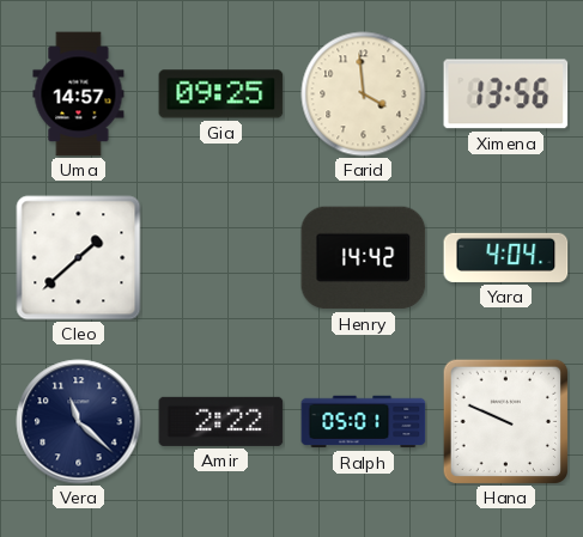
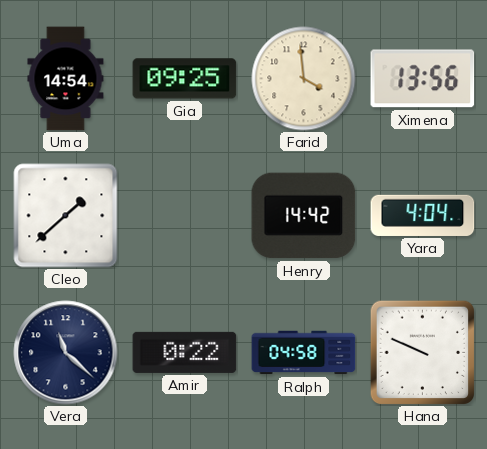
Uma: 14:57 -> 14:54
Amir: 2:22 -> 0:22
Ralph: 05:01 -> 04:58
